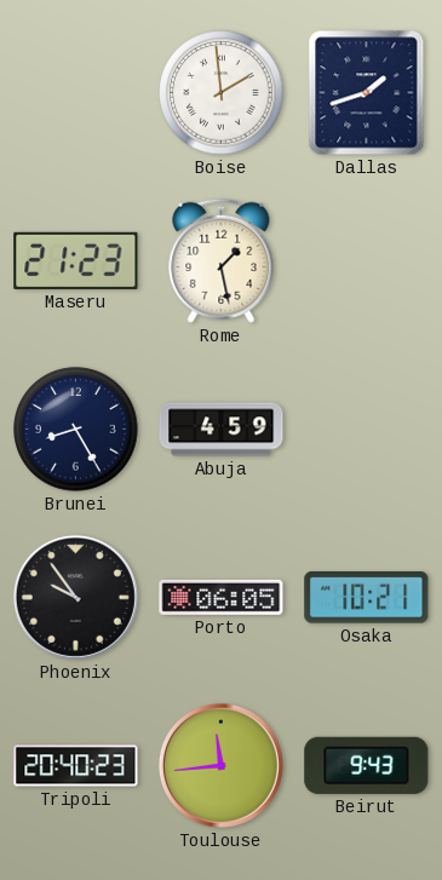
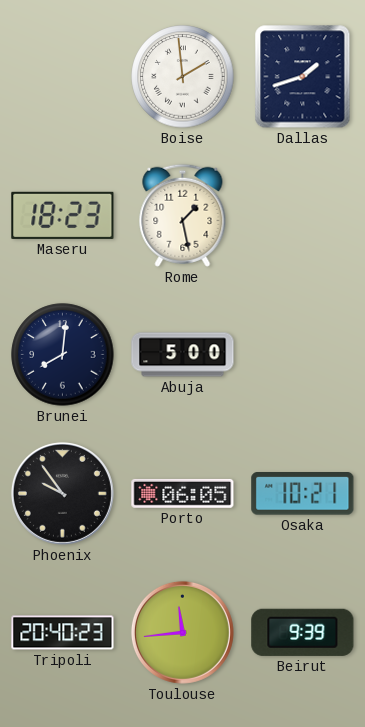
Maseru: 21:23 -> 18:23
Brunei: 8:25 -> 8:01
Abuja: 4:59 -> 5:00
Beirut: 9:43 -> 9:39
